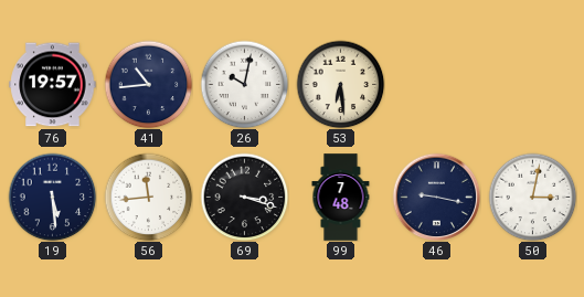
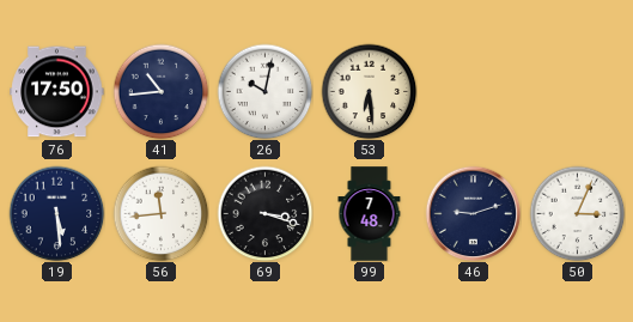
76: 19:57 -> 17:50
46: 9:17 -> 9:12
50: 3:02 -> 3:04
